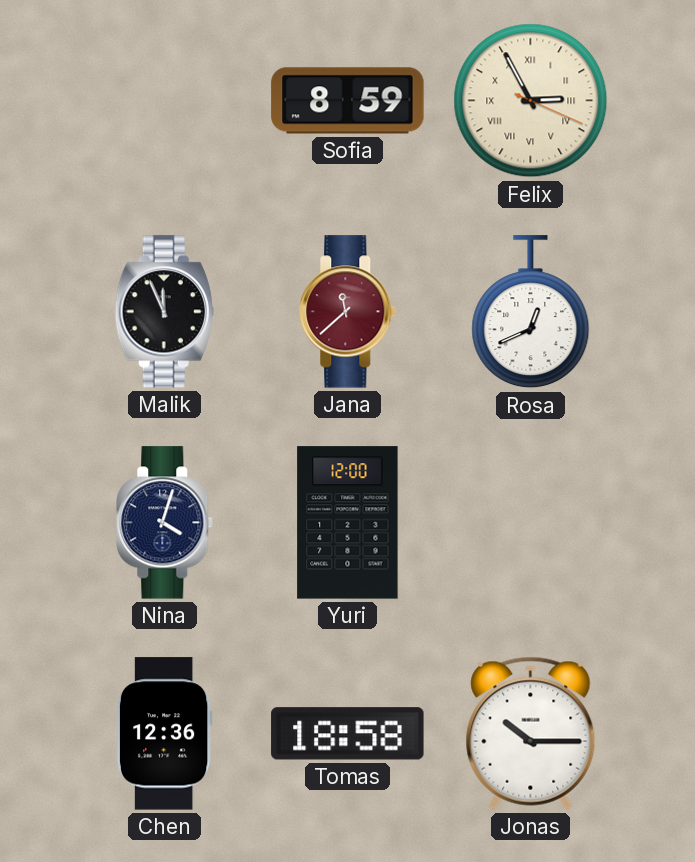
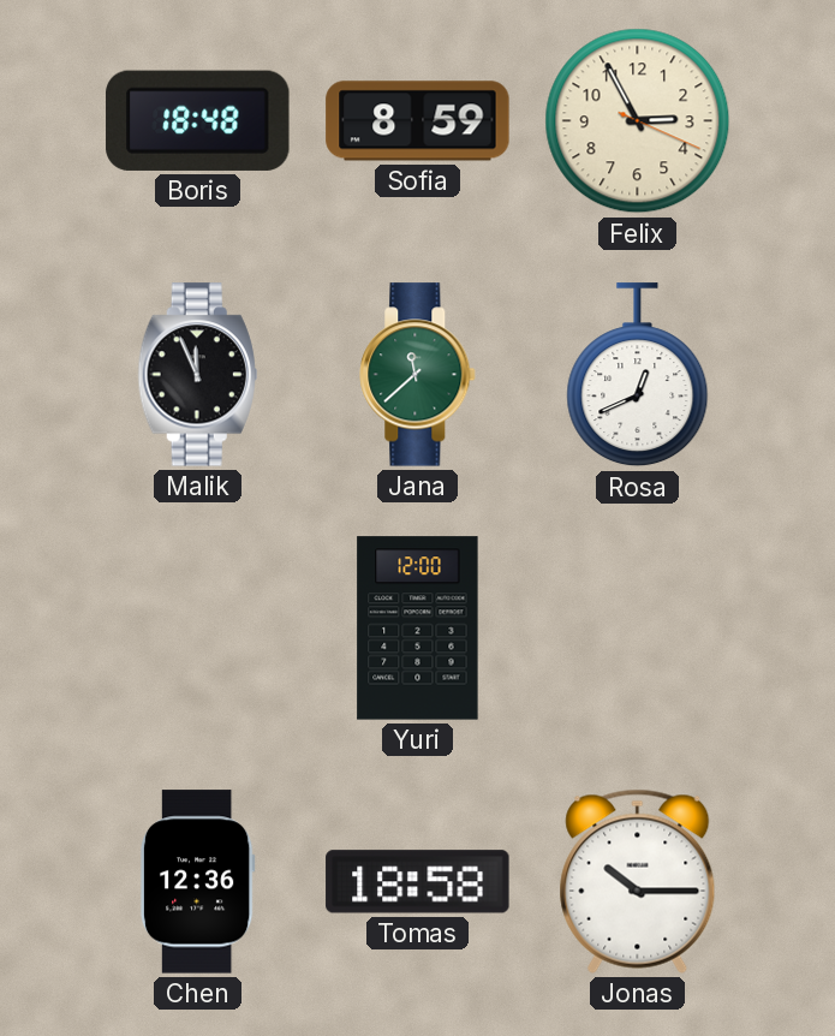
Boris: none -> 18:48
Felix numerals: Roman -> Arabic
Jana dial: burgundy -> green
Nina: 4:03 -> none
